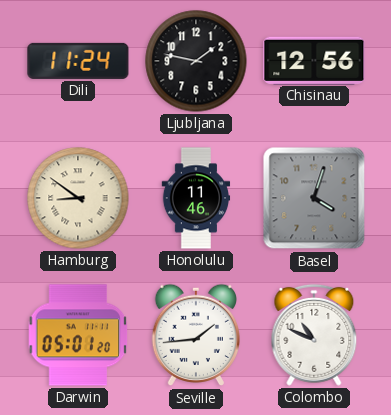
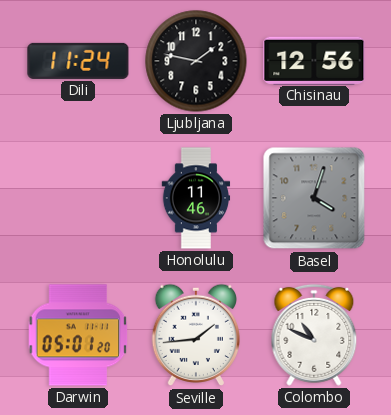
Hamburg: 8:51 -> none
